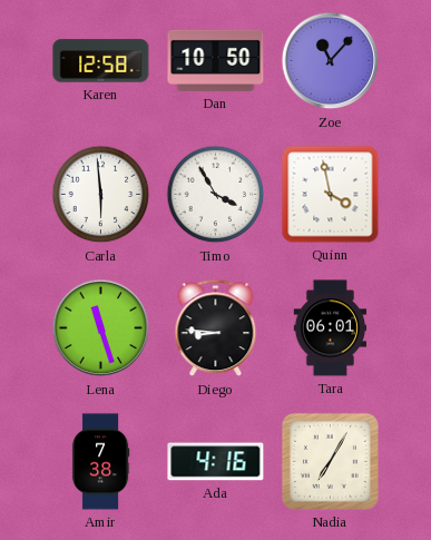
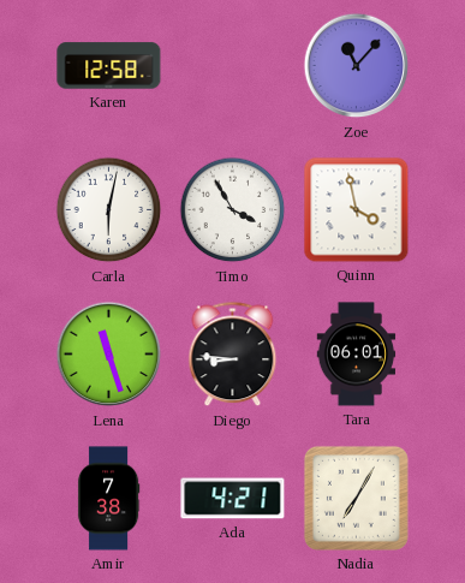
Dan: 10:50 -> none
Carla: 5:59 -> 6:02
Ada: 4:16 -> 4:21
